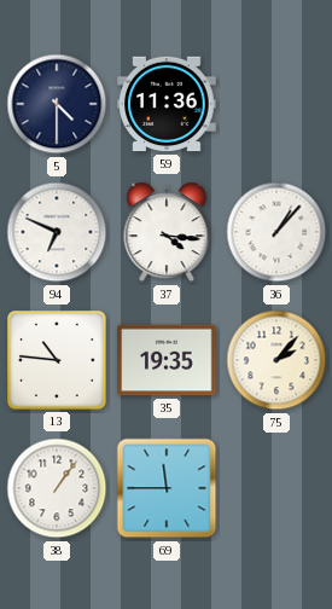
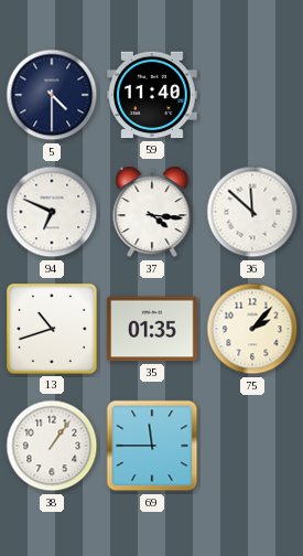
59: 11:36 -> 11:40
36: 1:07 -> 11:52
13: 10:46 -> 10:42
35: 19:35 -> 01:35
